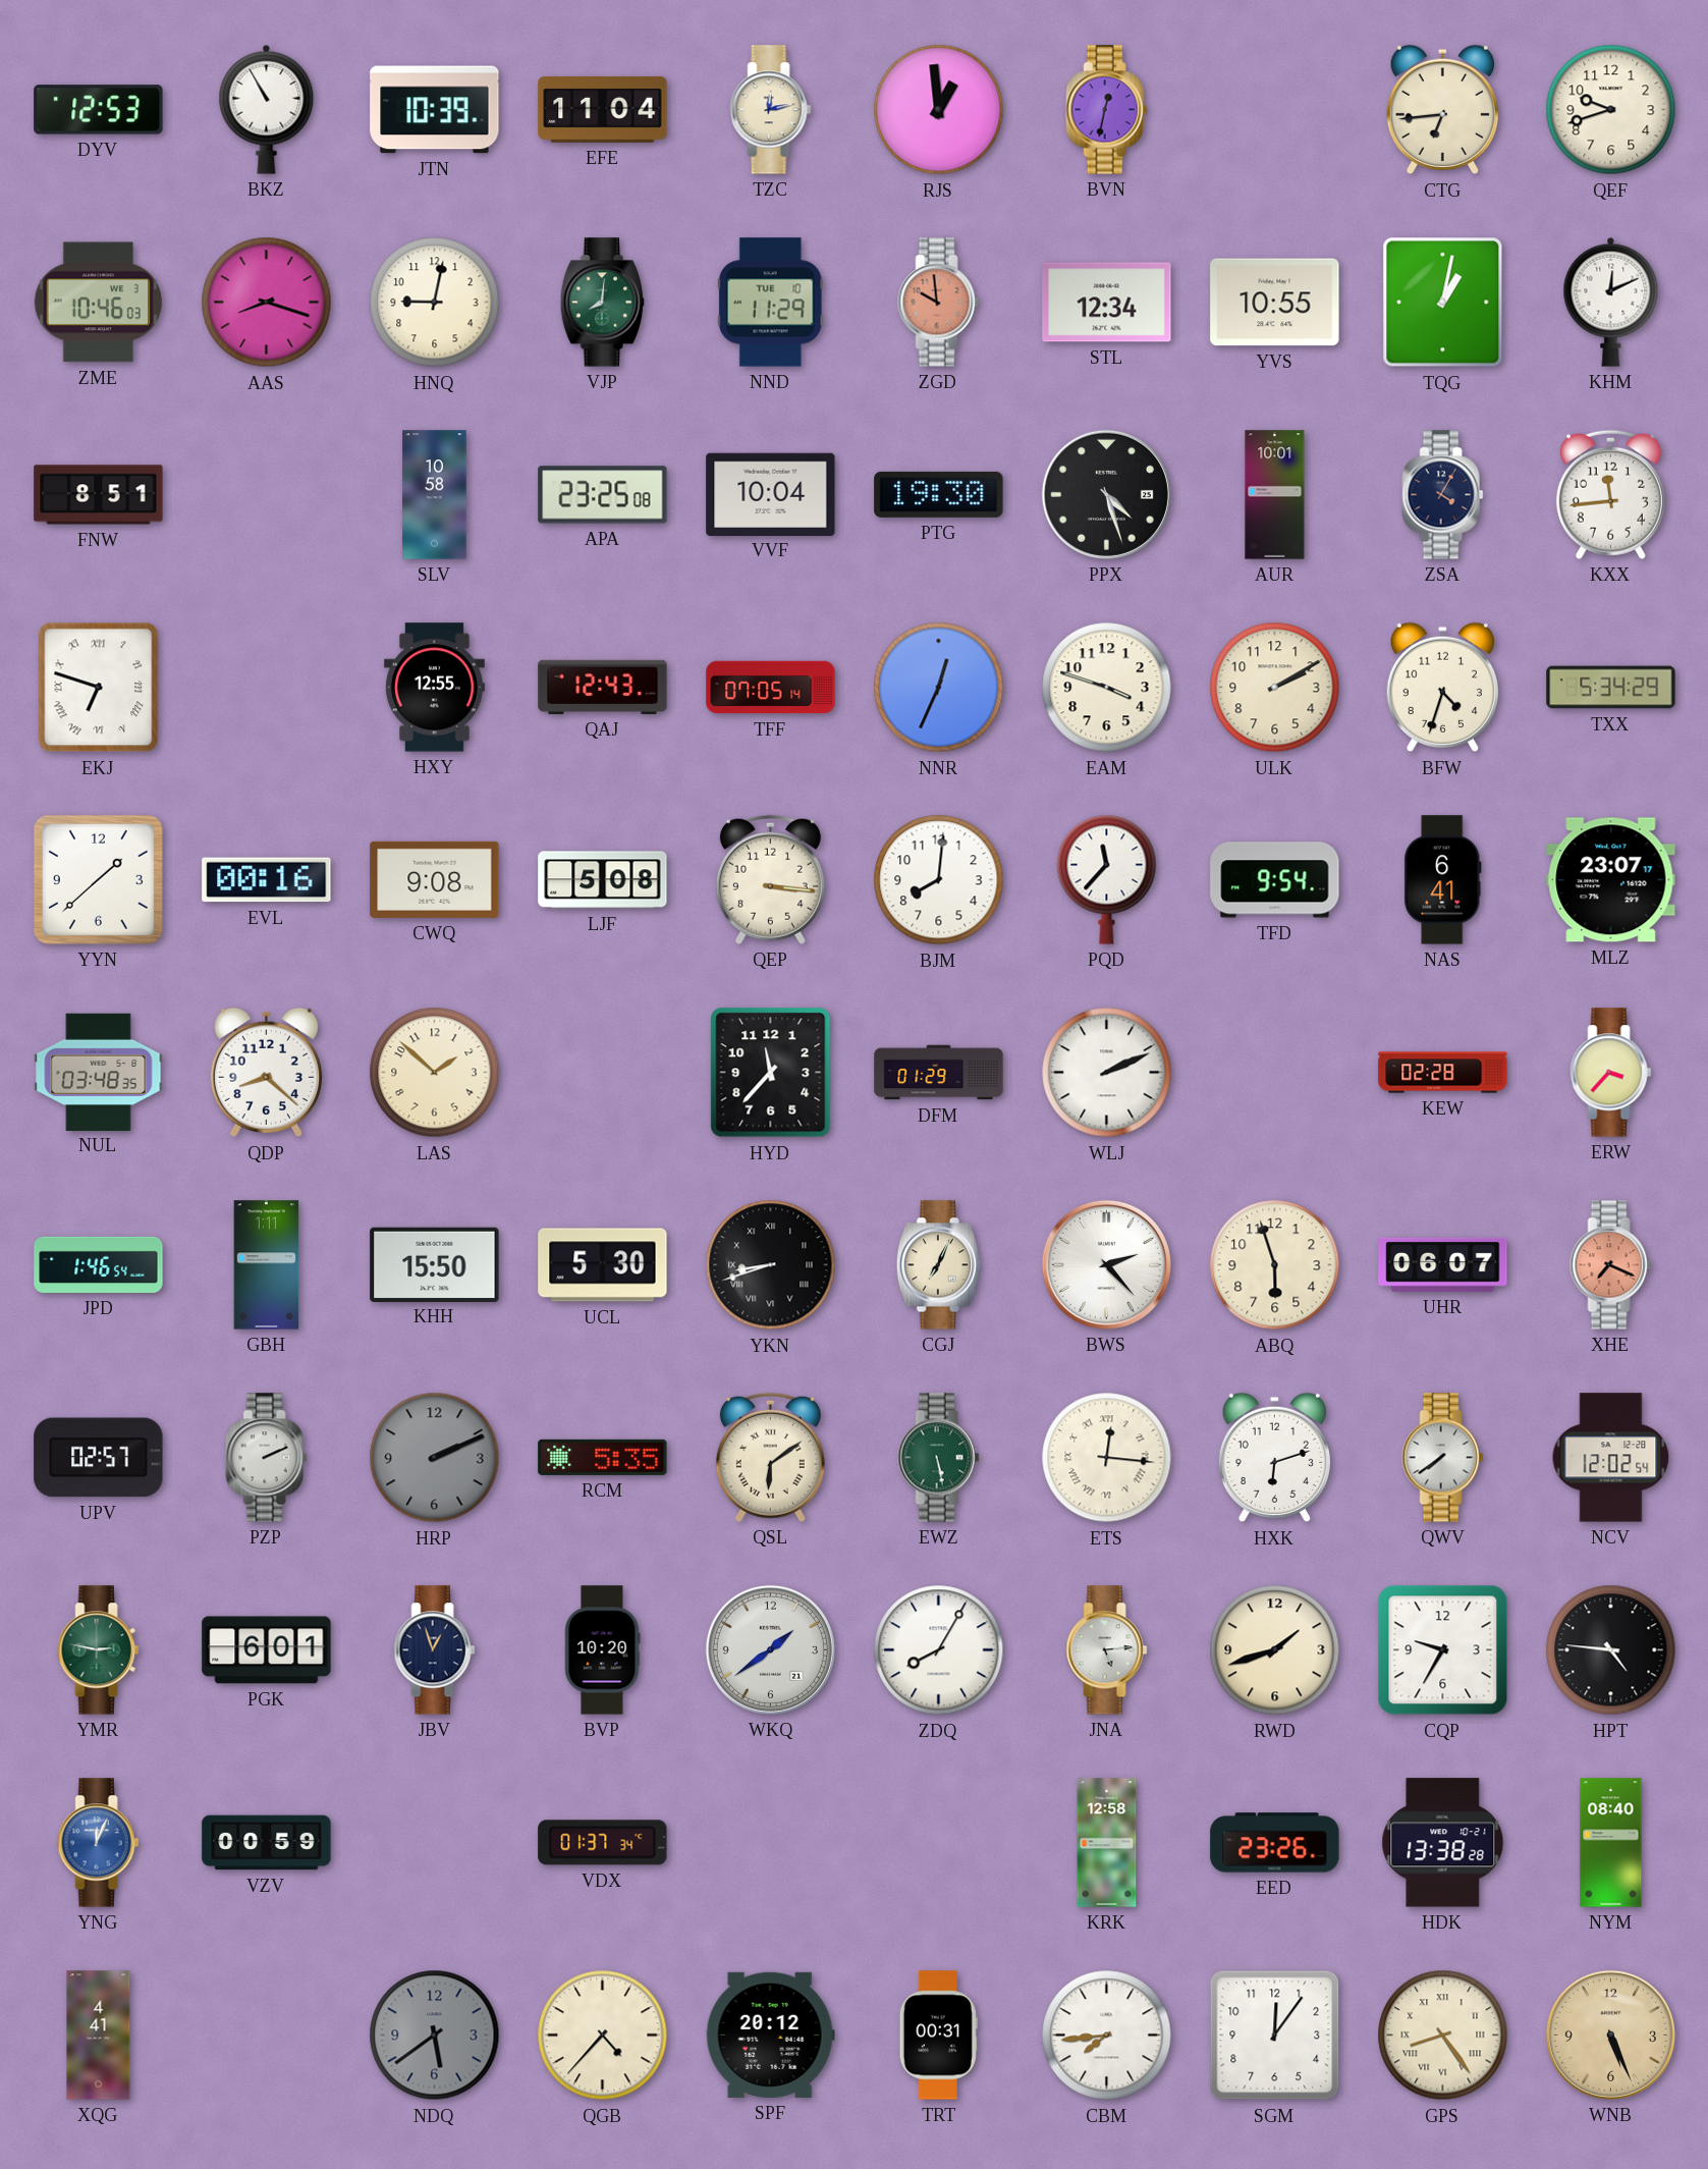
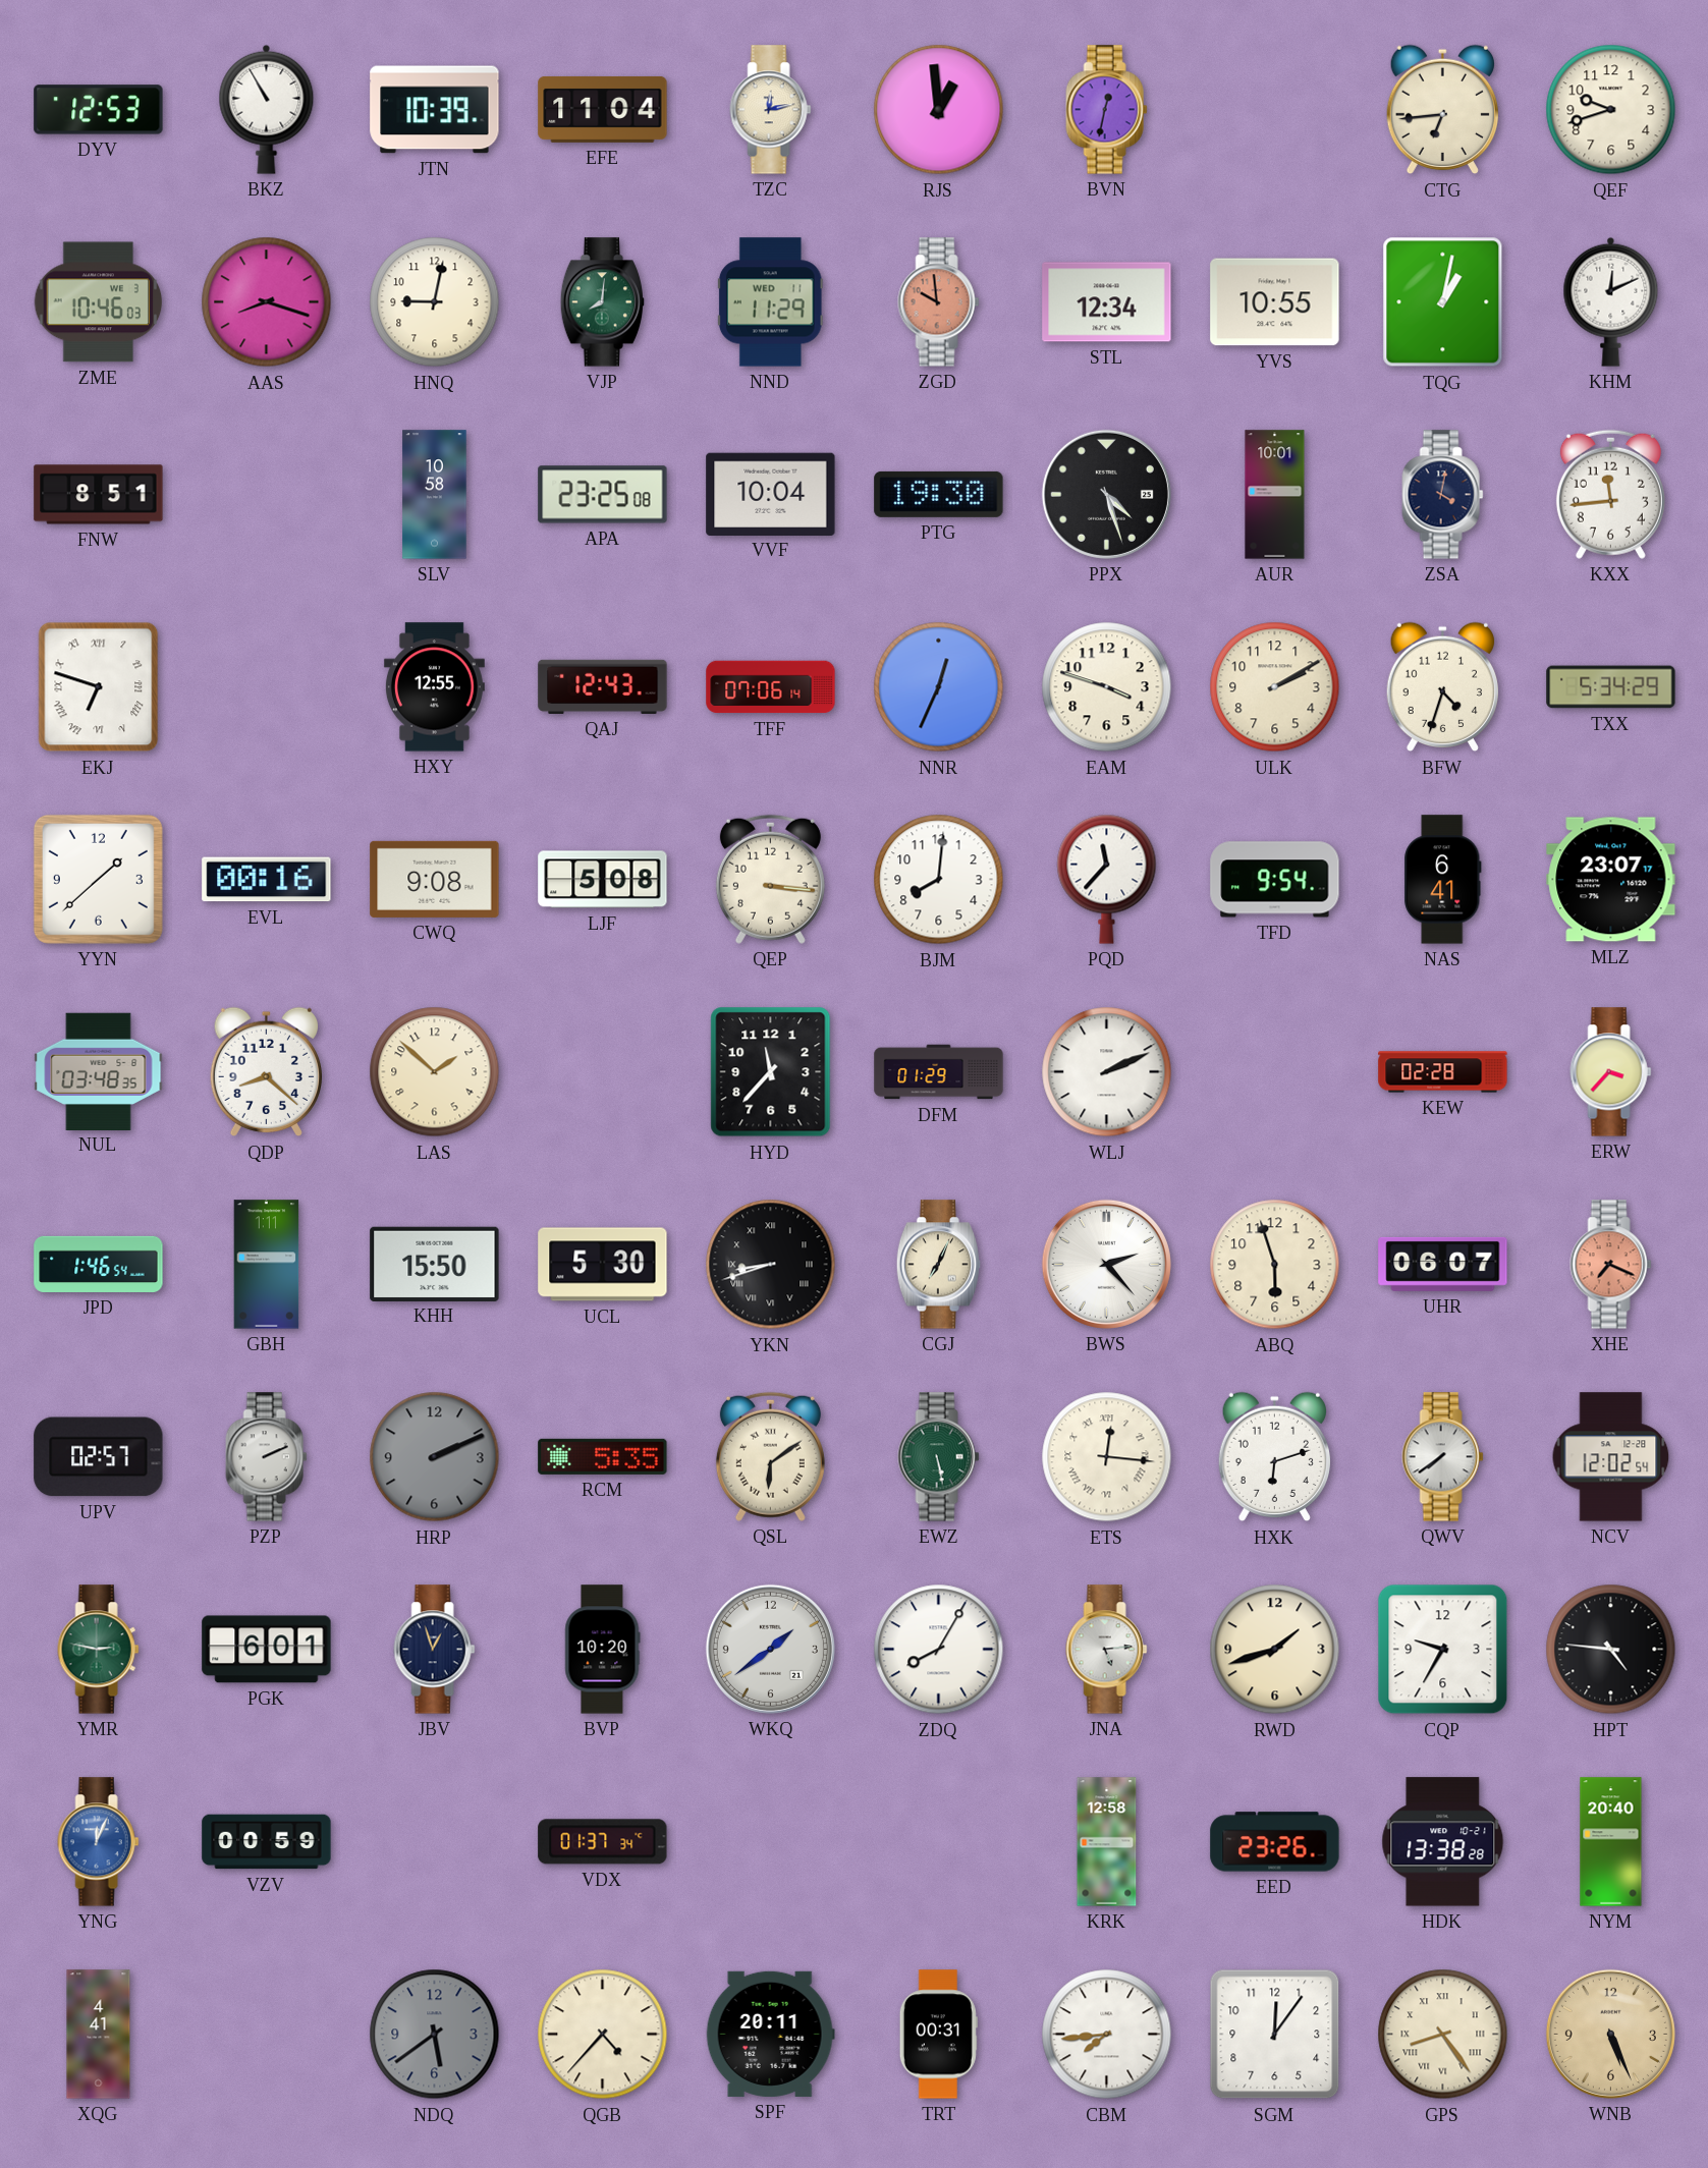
NND date: TUE 10 -> WED 11
ZSA: 4:05 -> 4:02
TFF: 07:05 -> 07:06
NYM: 08:40 -> 20:40
SPF: 20:12 -> 20:11
